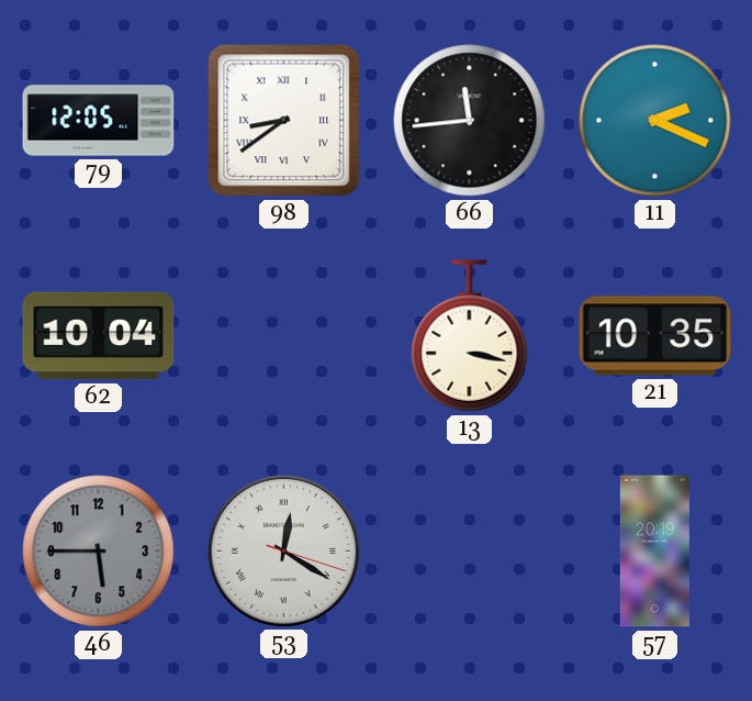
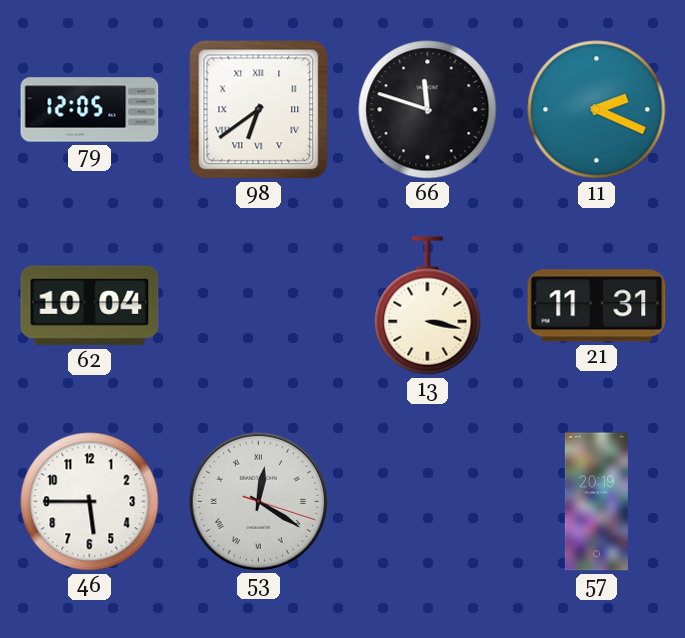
98: 8:39 -> 6:39
66: 11:44 -> 11:48
21: 10:35 -> 11:31
46 dial: grey -> white
